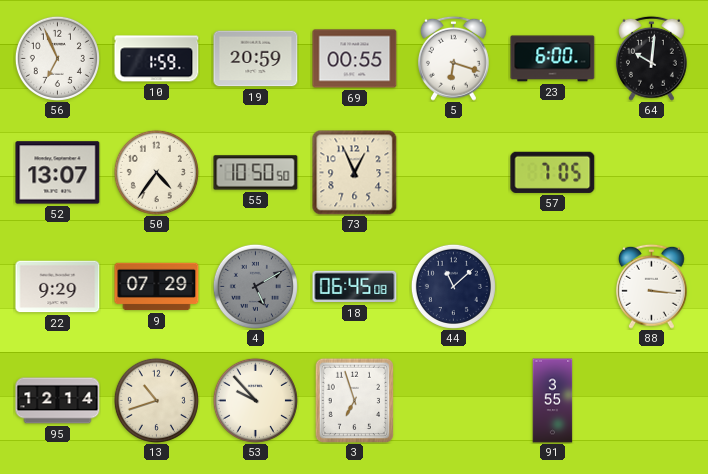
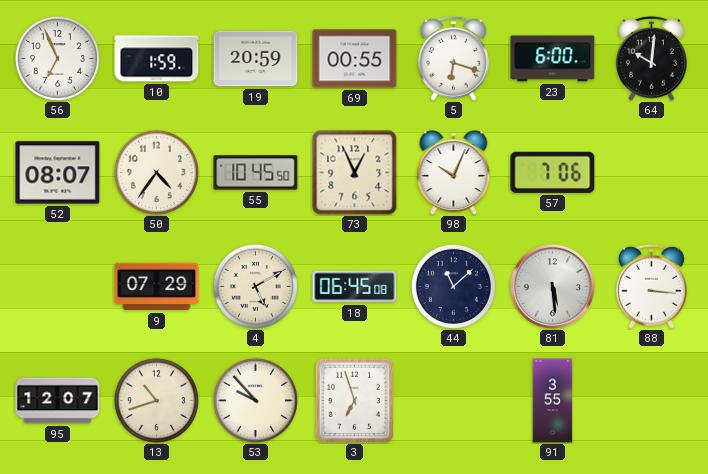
52: 13:07 -> 08:07
55: 10:50 -> 10:45
98: none -> 10:04
57: 7:05 -> 7:06
22: 9:29 -> none
4 dial: grey -> cream
81: none -> 5:29
95: 12:14 -> 12:07
